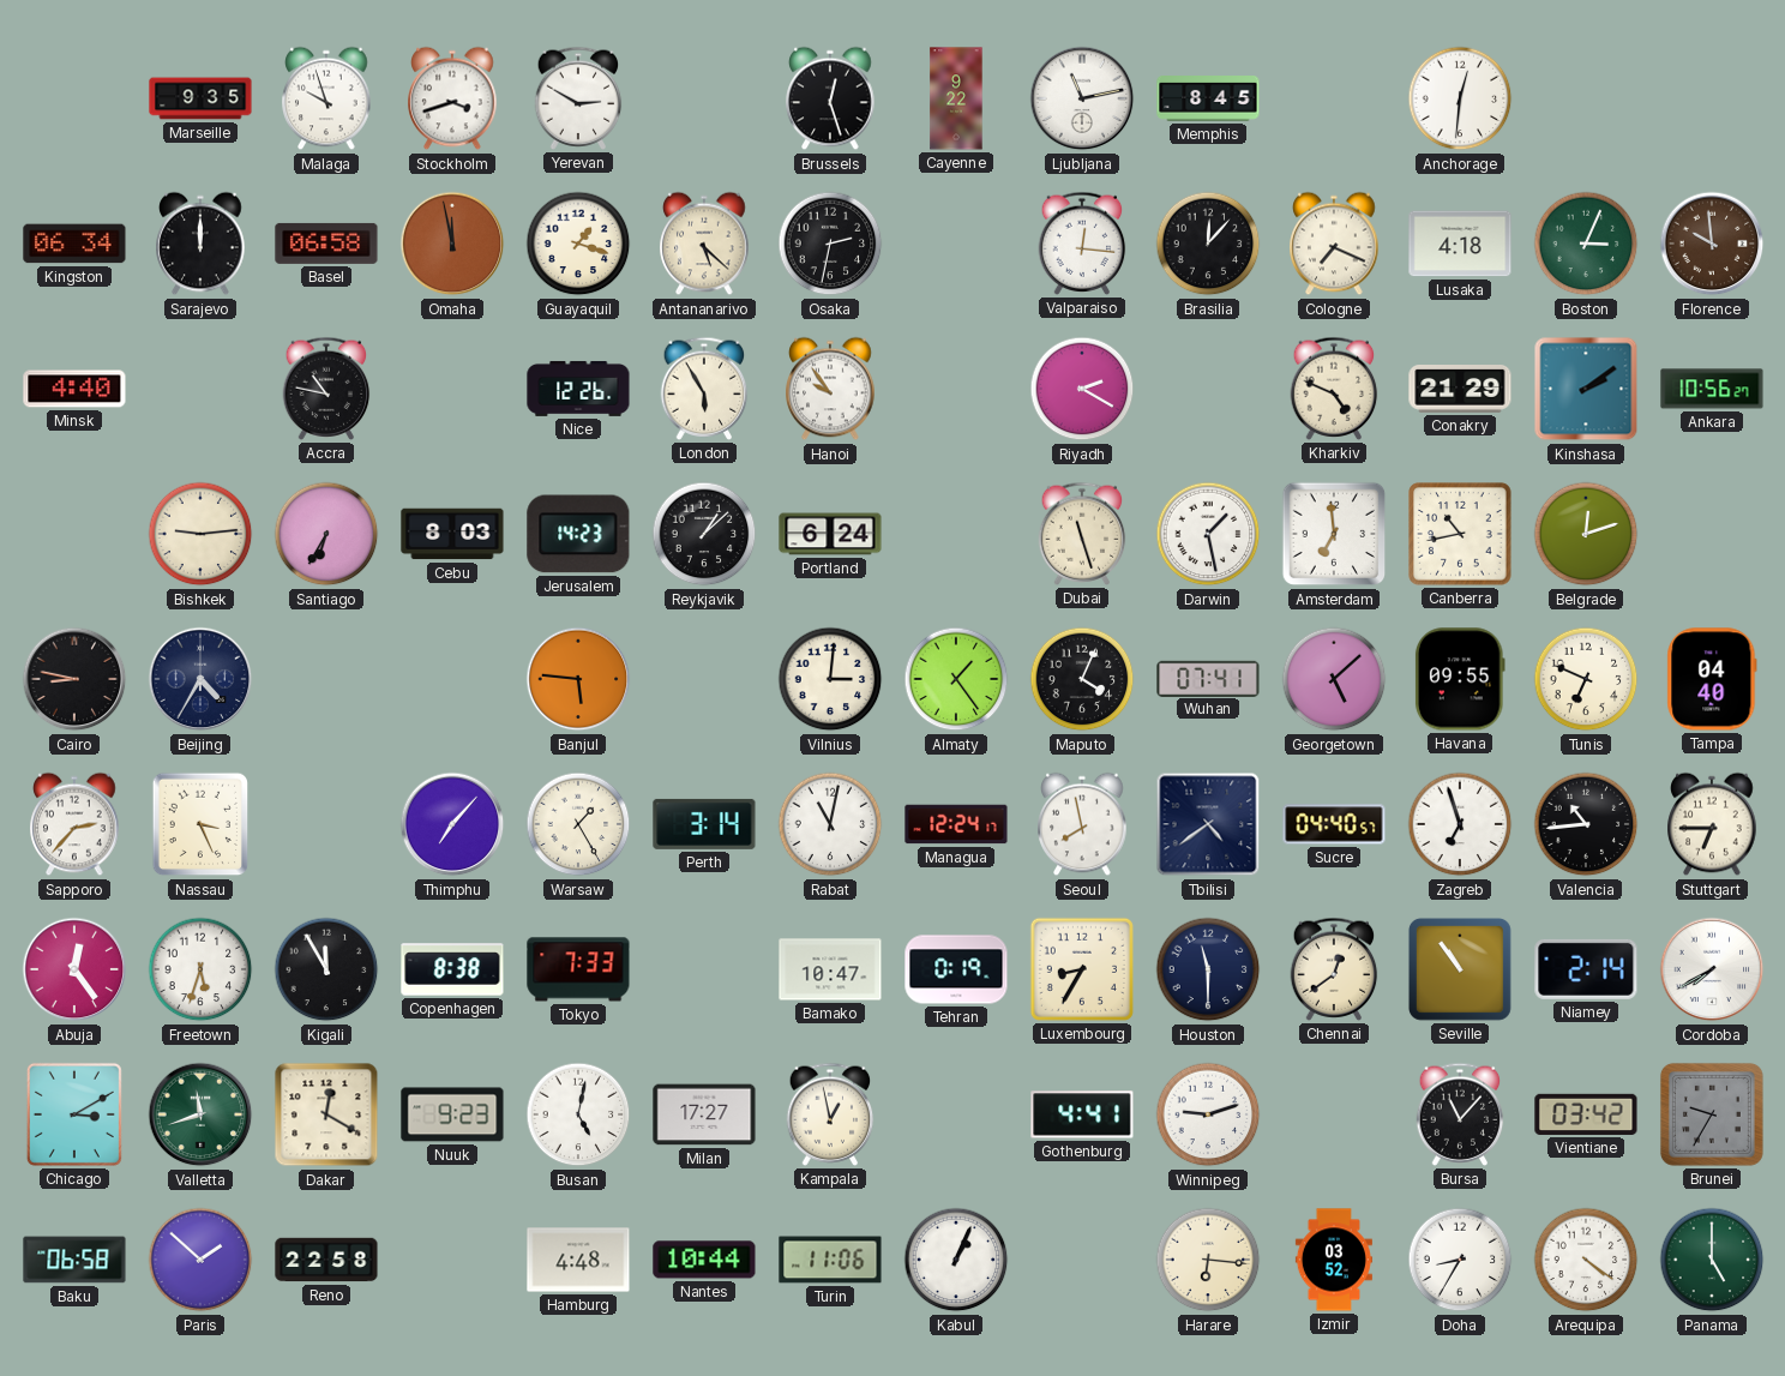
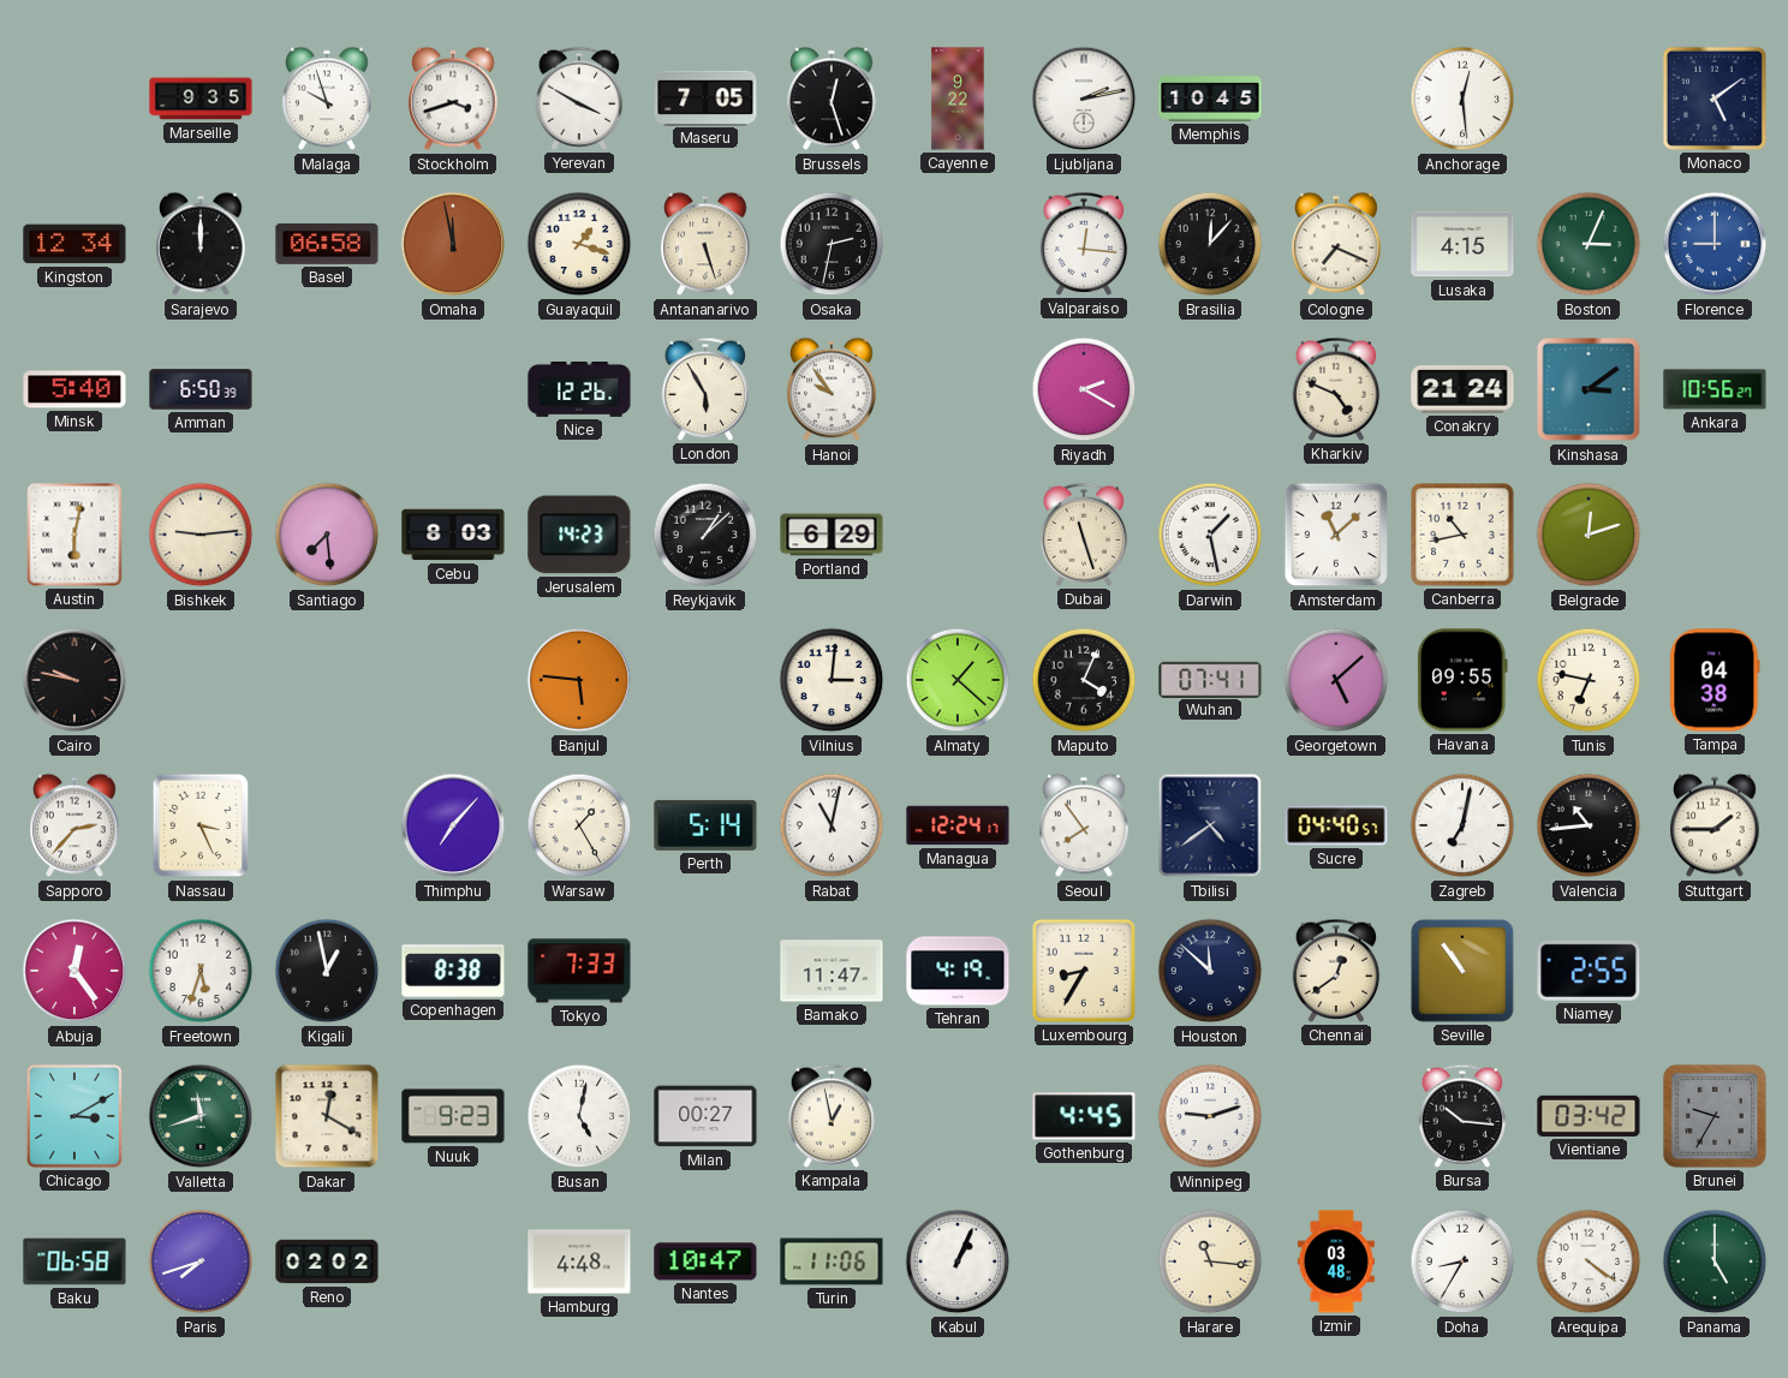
Yerevan: 2:50 -> 3:50
Maseru: none -> 7:05
Ljubljana: 11:13 -> 2:13
Memphis: 8:45 -> 10:45
Anchorage: 12:31 -> 12:29
Monaco: none -> 5:09
Kingston: 06:34 -> 12:34
Antananarivo: 5:22 -> 5:27
Lusaka: 4:18 -> 4:15
Florence: 9:59 -> 9:00
Florence dial: brown -> blue
Minsk: 4:40 -> 5:40
Amman: none -> 6:50
Accra: 10:47 -> none
Conakry: 21:29 -> 21:24
Kinshasa: 2:09 -> 3:09
Austin: none -> 6:02
Santiago: 6:35 -> 7:29
Portland: 6:24 -> 6:29
Amsterdam: 6:59 -> 11:08
Cairo: 8:47 -> 9:47
Beijing: 4:35 -> none
Almaty: 1:24 -> 1:22
Tunis: 6:49 -> 6:47
Tampa: 04:40 -> 04:38
Perth: 3:14 -> 5:14
Seoul: 7:58 -> 7:54
Zagreb: 6:57 -> 7:02
Stuttgart: 6:45 -> 1:45
Kigali: 11:55 -> 12:58
Bamako: 10:47 -> 11:47
Tehran: 0:19 -> 4:19
Houston: 11:30 -> 11:52
Niamey: 2:14 -> 2:55
Cordoba: 7:40 -> none
Milan: 17:27 -> 00:27
Gothenburg: 4:41 -> 4:45
Bursa: 11:07 -> 10:16
Paris: 1:52 -> 7:42
Reno: 22:58 -> 02:02
Nantes: 10:44 -> 10:47
Harare: 6:16 -> 11:16
Izmir: 03:52 -> 03:48
